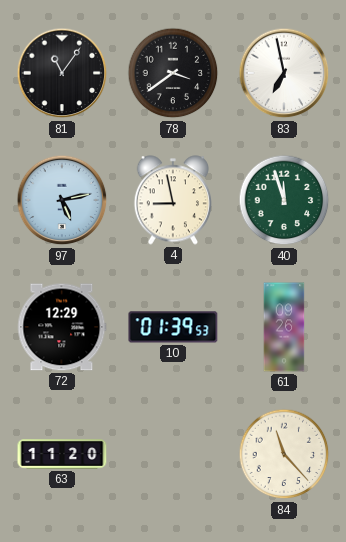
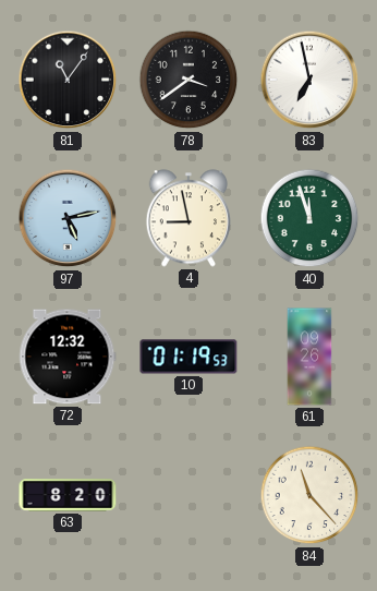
72: 12:29 -> 12:32
10: 01:39 -> 01:19
63: 11:20 -> 8:20
